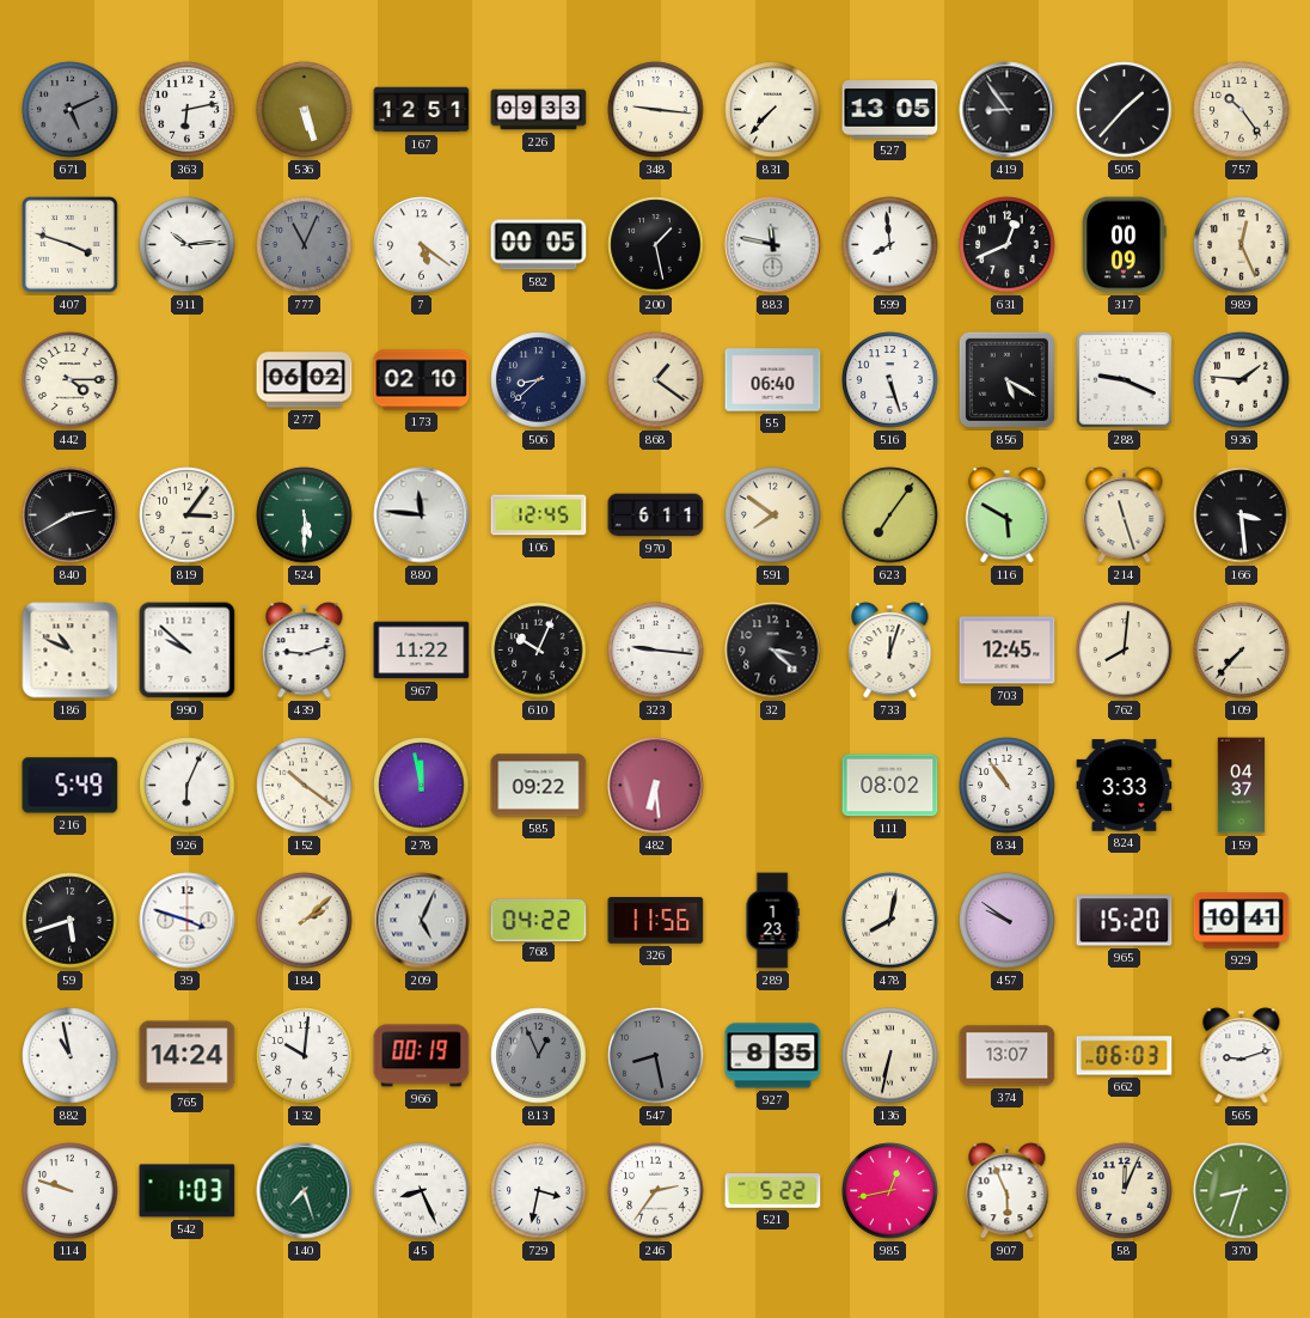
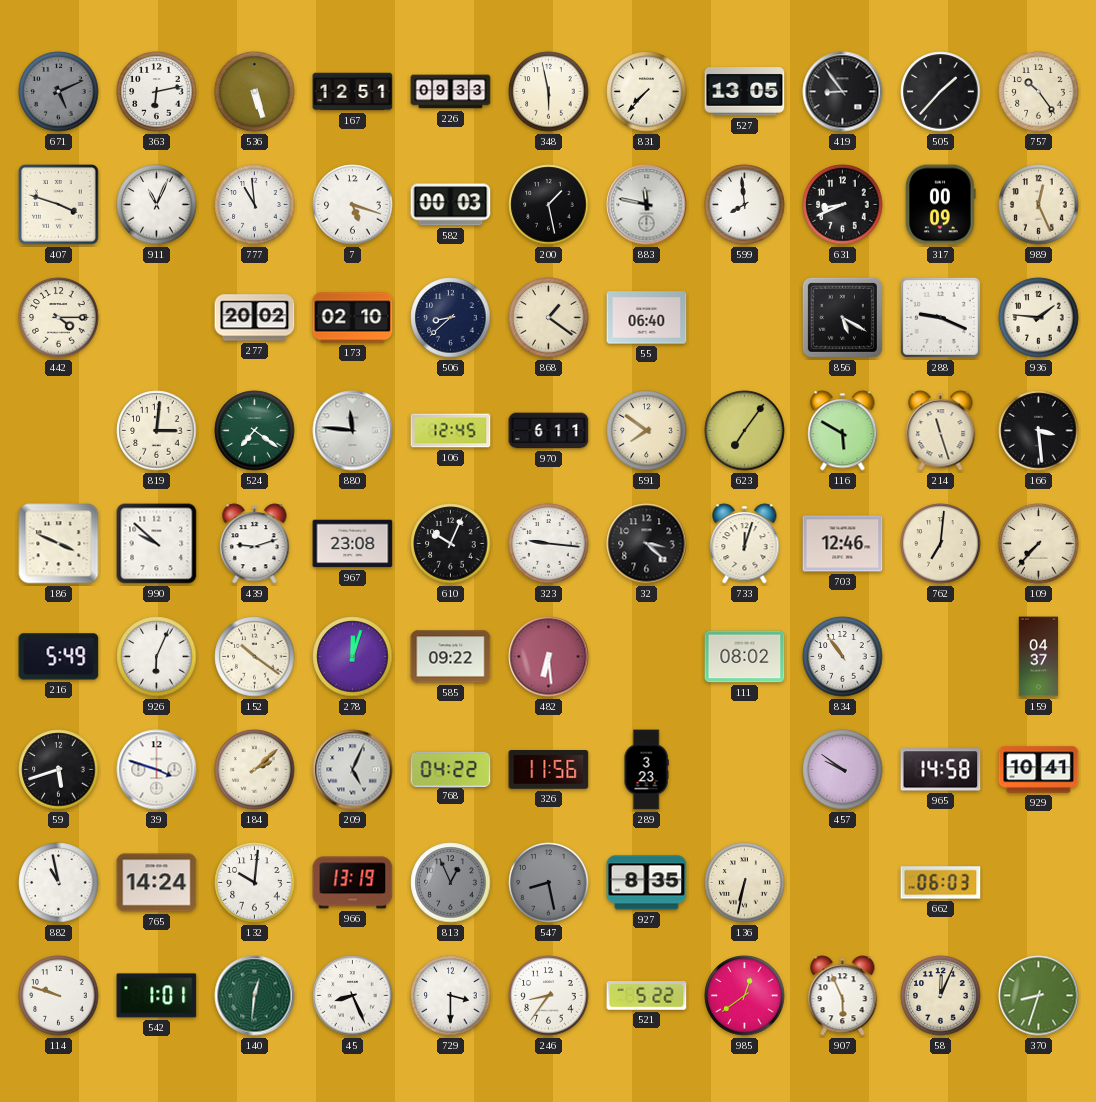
348: 9:16 -> 5:58
911: 10:14 -> 11:04
777: 11:04 -> 10:59
777 dial: grey -> white
7: 5:21 -> 5:18
582: 00:05 -> 00:03
631: 12:41 -> 8:41
277: 06:02 -> 20:02
516: 5:27 -> none
840: 2:40 -> none
819: 3:06 -> 3:01
524: 5:30 -> 7:21
186: 10:49 -> 3:49
967: 11:22 -> 23:08
703: 12:45 -> 12:46
762: 8:01 -> 7:01
278: 11:58 -> 12:03
824: 3:33 -> none
289: 1:23 -> 3:23
478: 8:02 -> none
965: 15:20 -> 14:58
966: 00:19 -> 13:19
374: 13:07 -> none
565: 9:12 -> none
542: 1:03 -> 1:01
140: 7:27 -> 12:31
729: 3:32 -> 3:30
246: 2:36 -> 8:36
985: 12:43 -> 12:39
